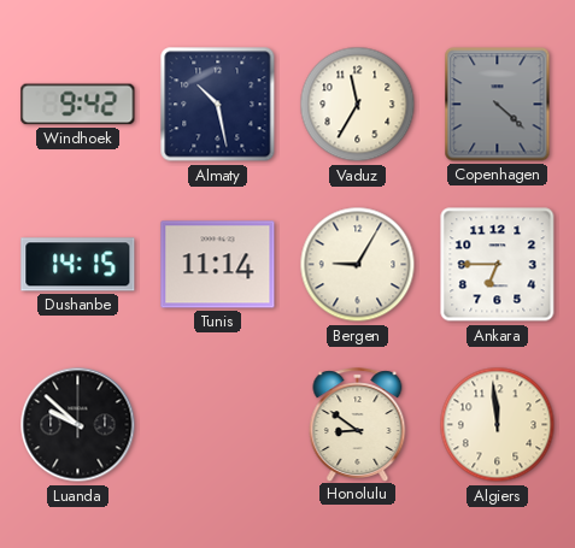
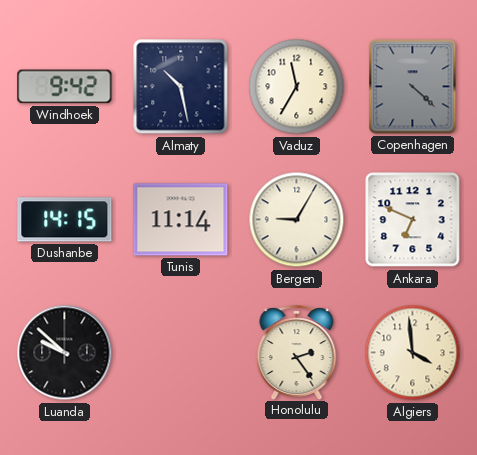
Ankara: 6:45 -> 6:49
Honolulu: 8:51 -> 2:24
Algiers: 11:59 -> 3:59
